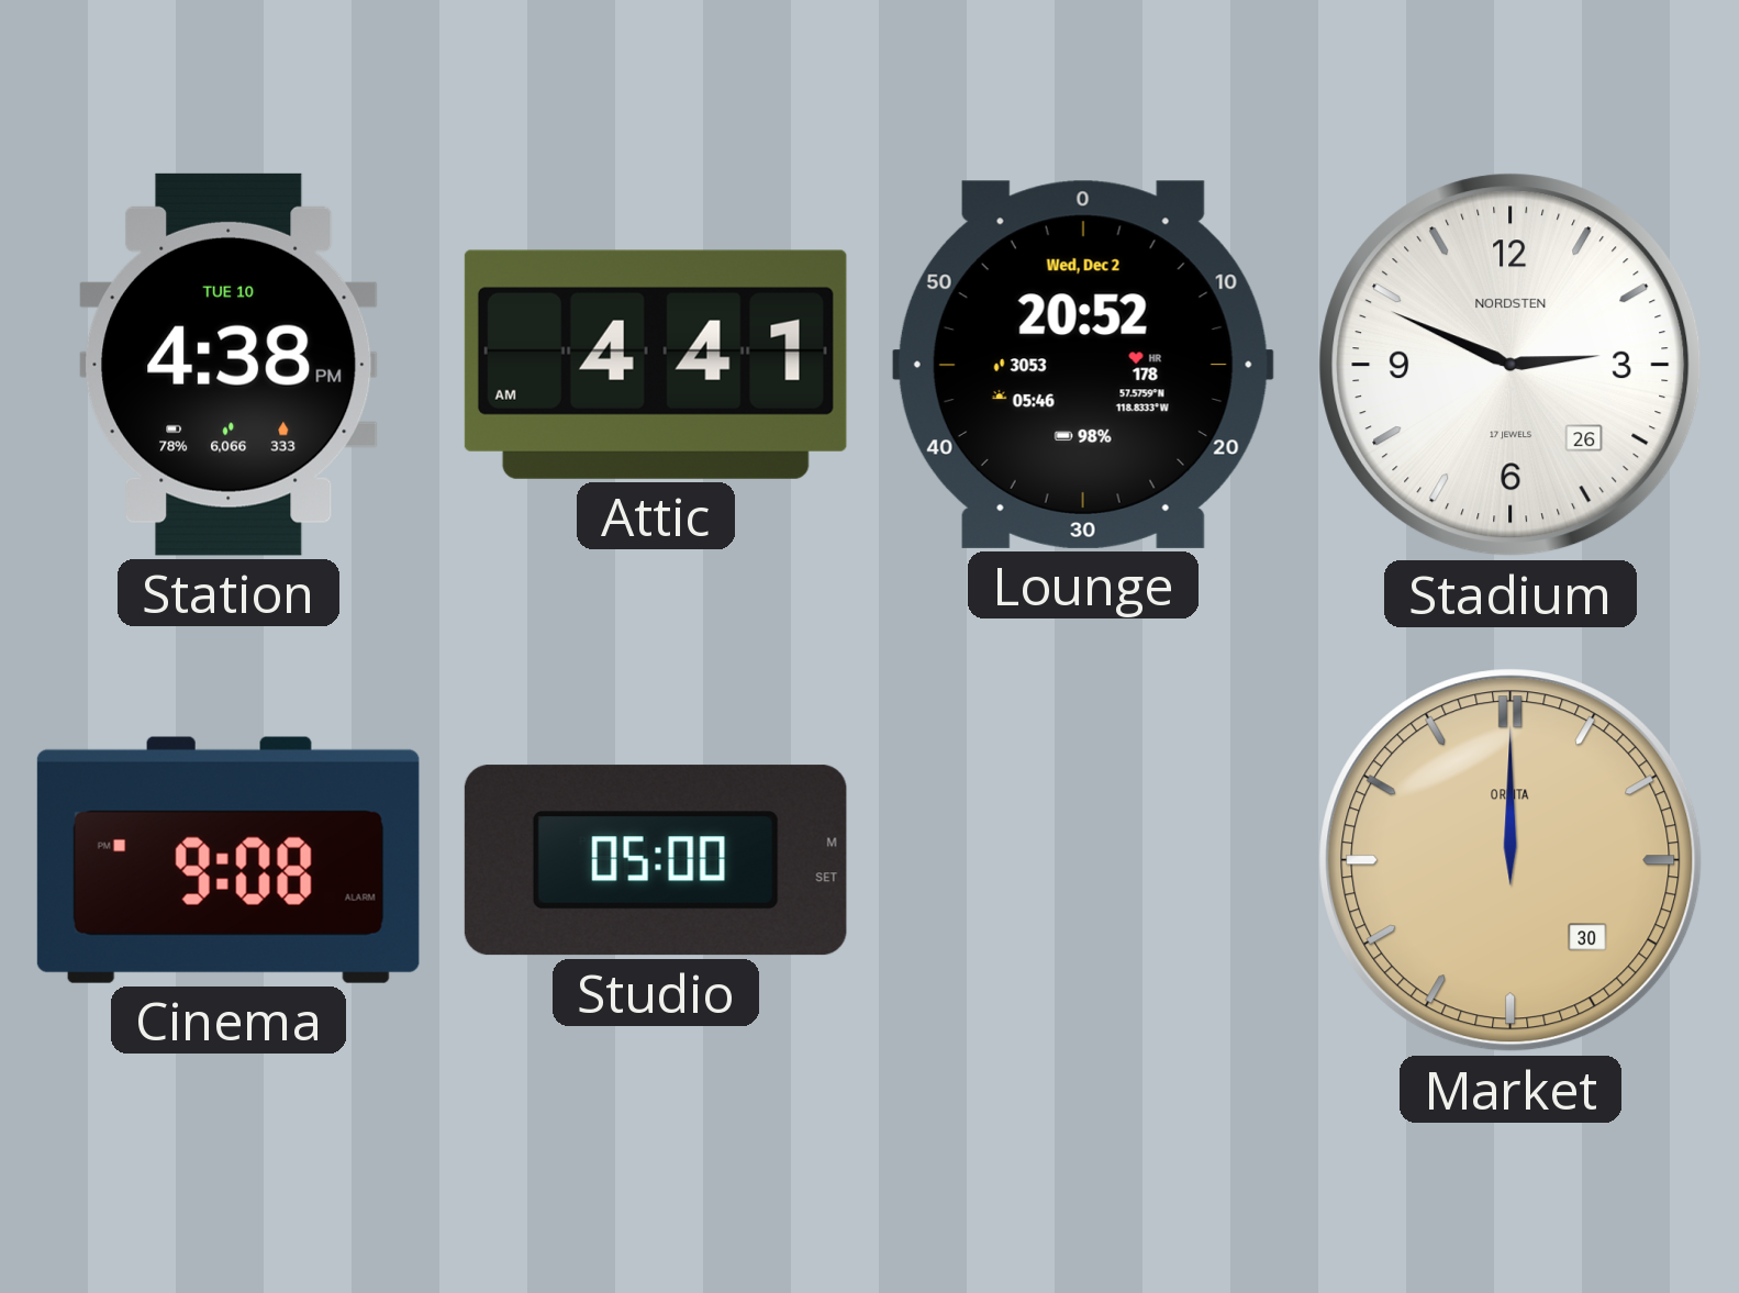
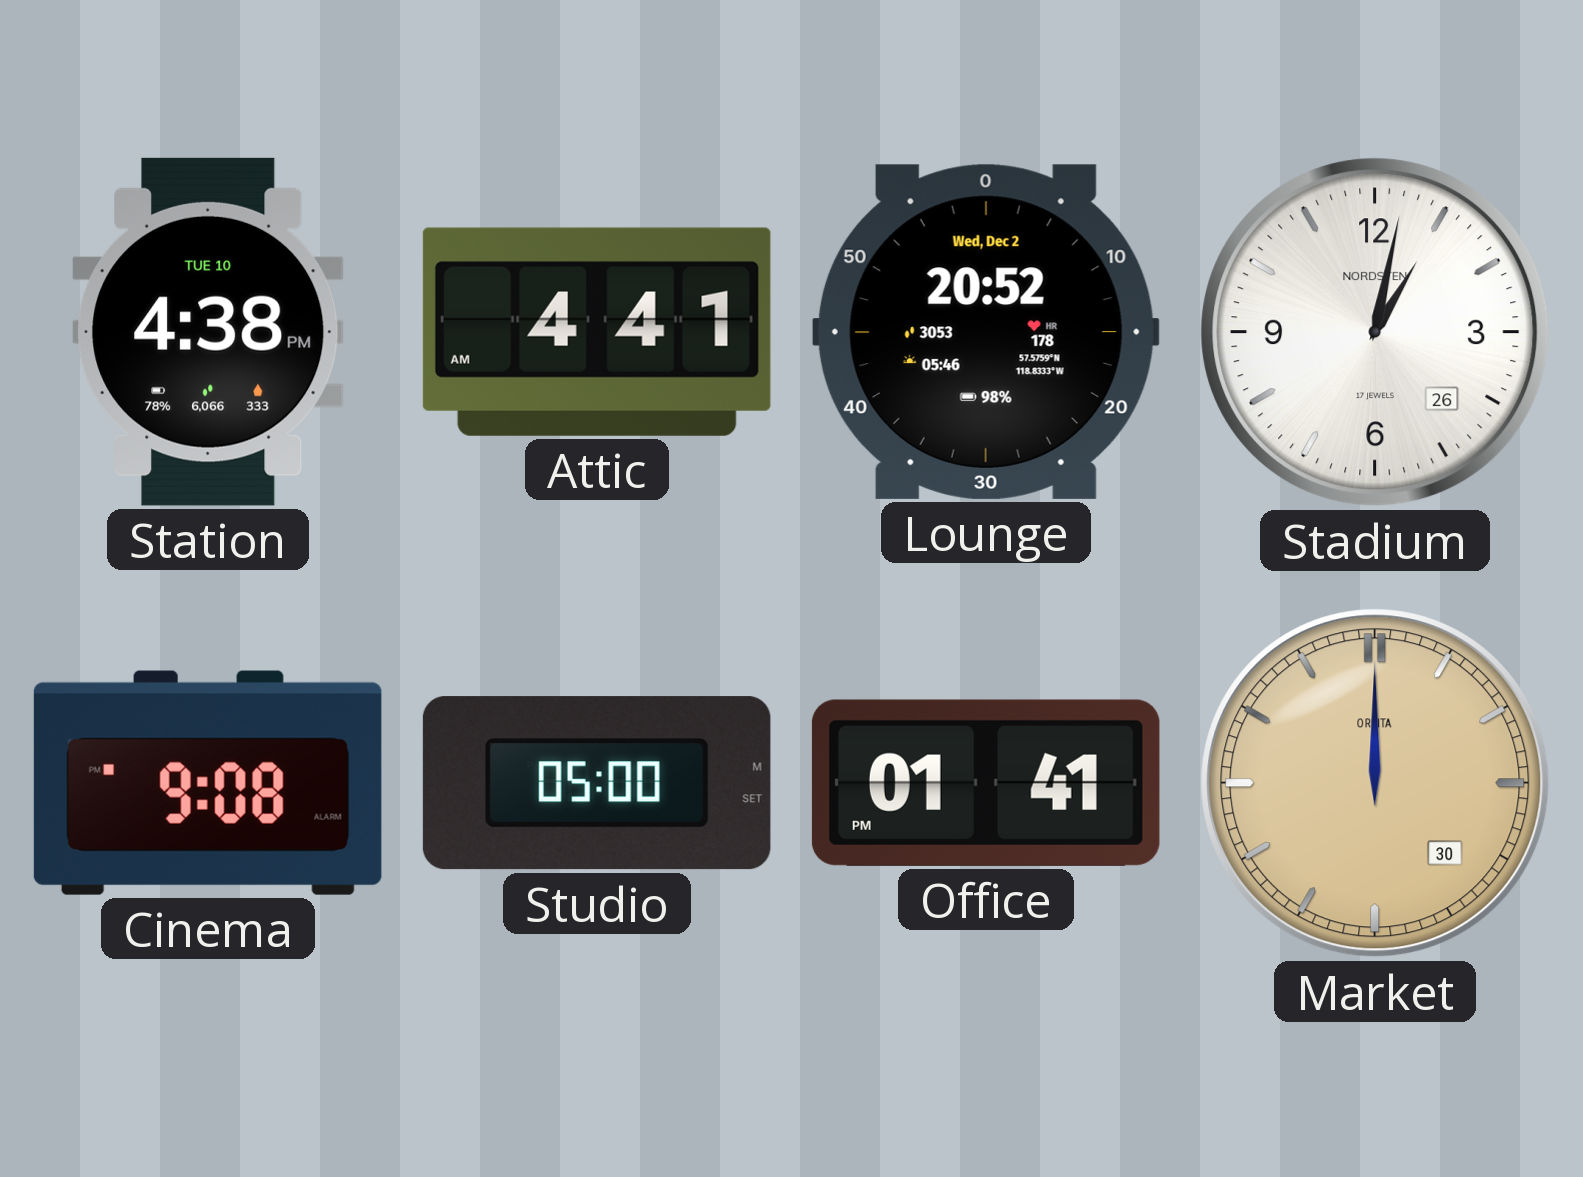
Stadium: 2:49 -> 1:02
Office: none -> 01:41
